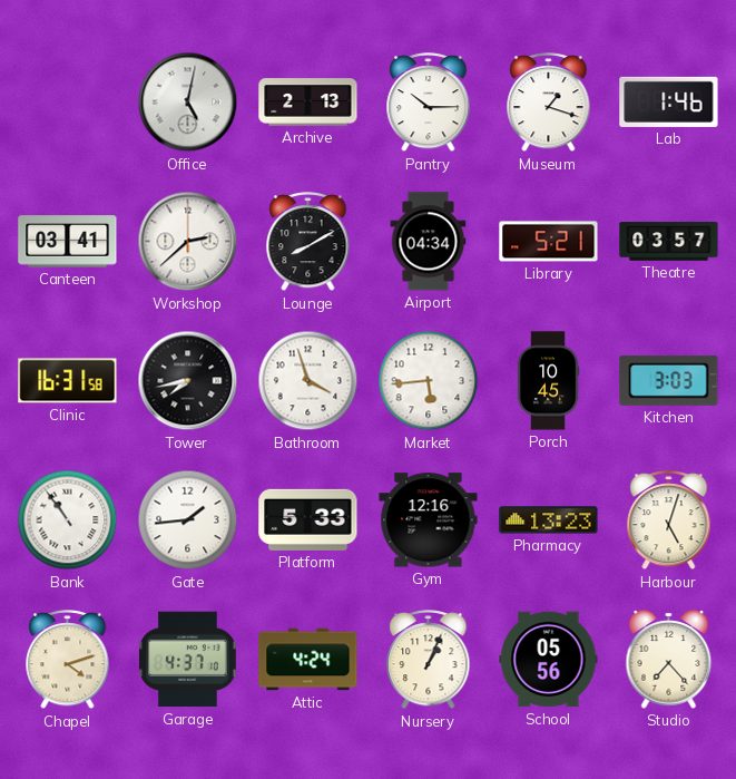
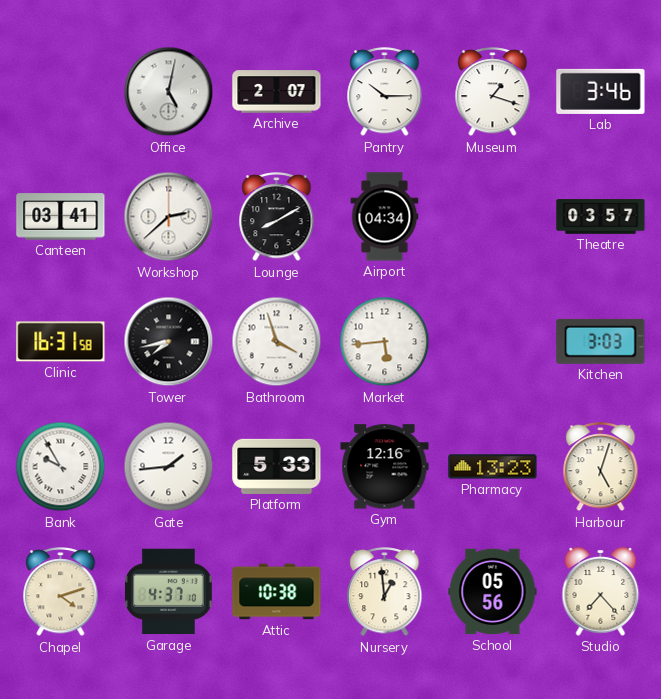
Archive: 2:13 -> 2:07
Lab: 1:46 -> 3:46
Library: 5:21 -> none
Porch: 10:45 -> none
Bank: 10:54 -> 9:55
Attic: 4:24 -> 10:38
Nursery: 1:04 -> 12:59
